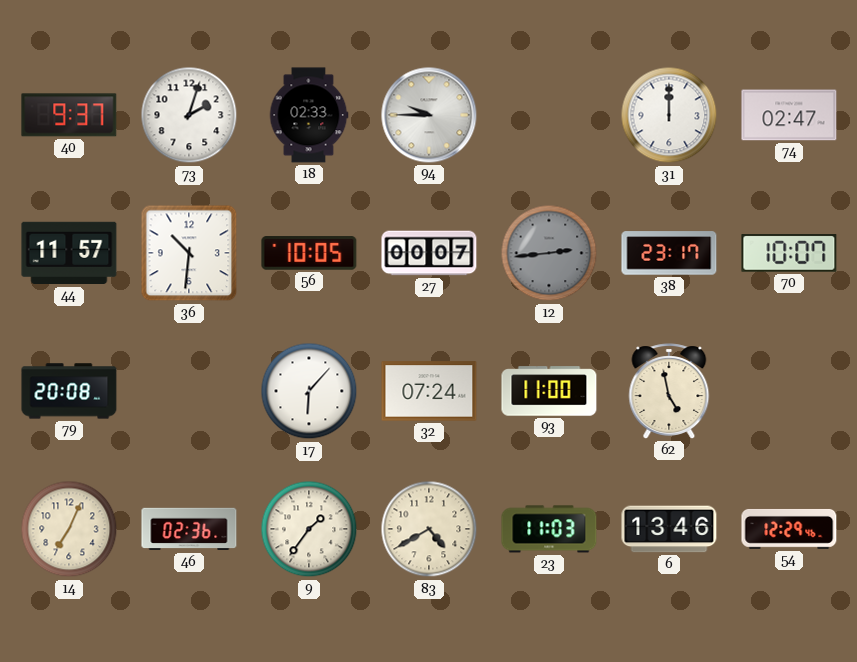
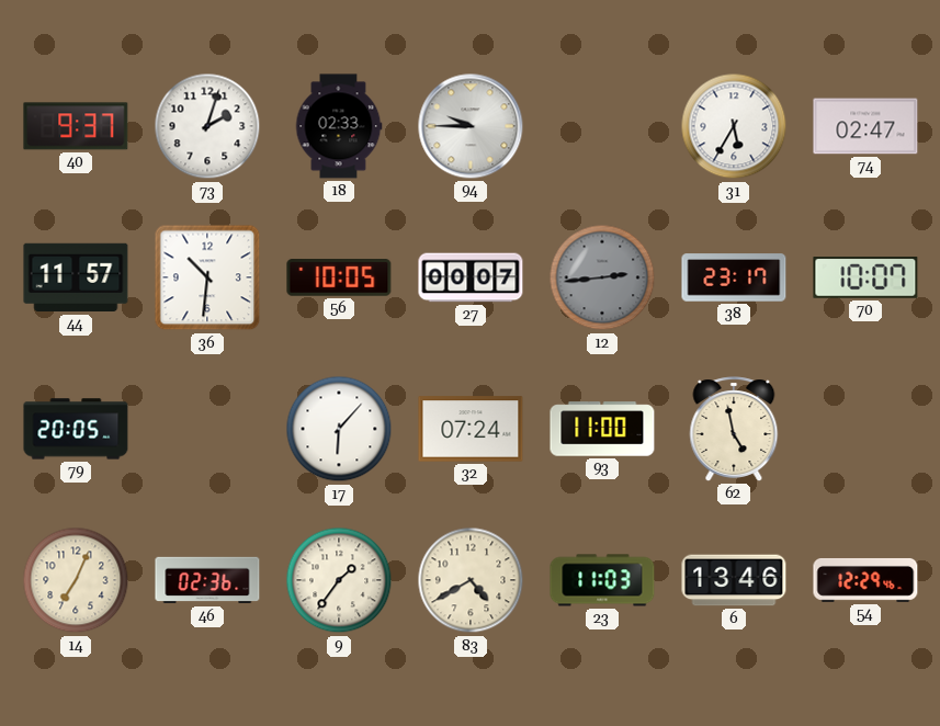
31: 12:00 -> 5:35
79: 20:08 -> 20:05
